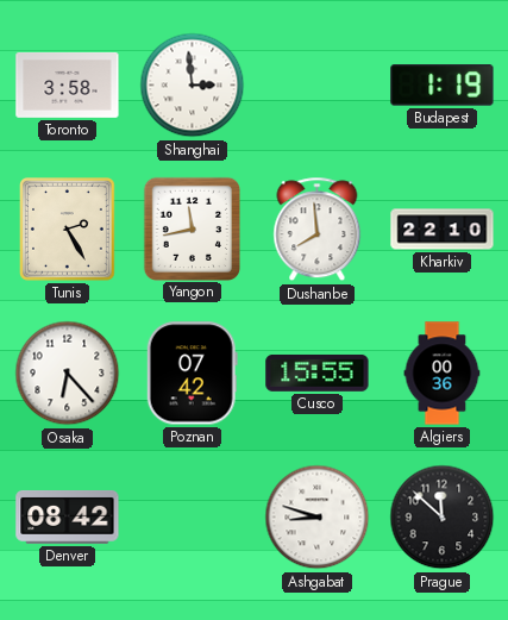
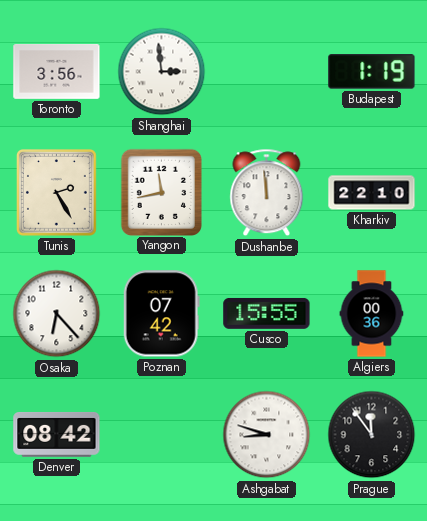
Toronto: 3:58 -> 3:56
Dushanbe: 7:59 -> 11:59
Prague: 11:52 -> 11:54
